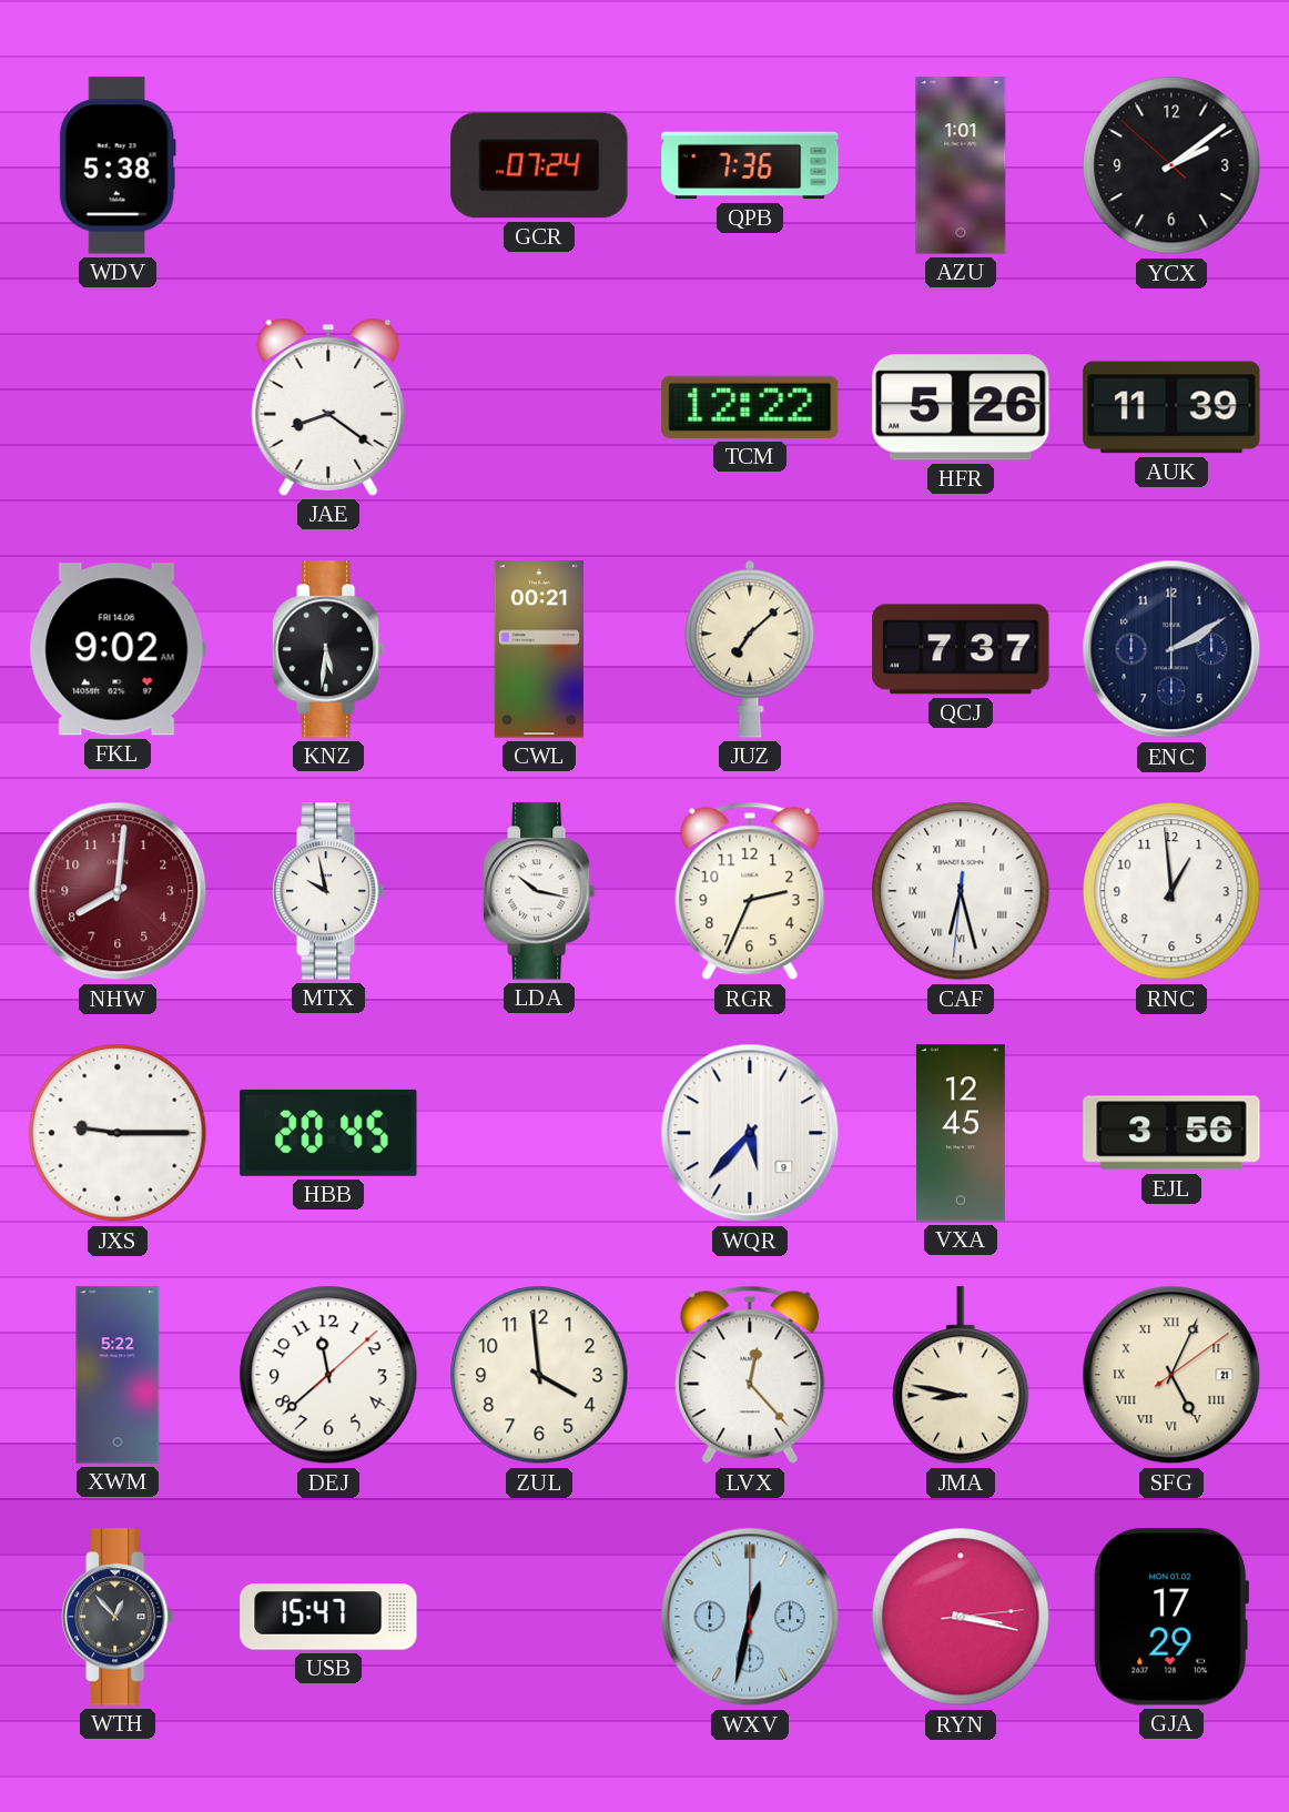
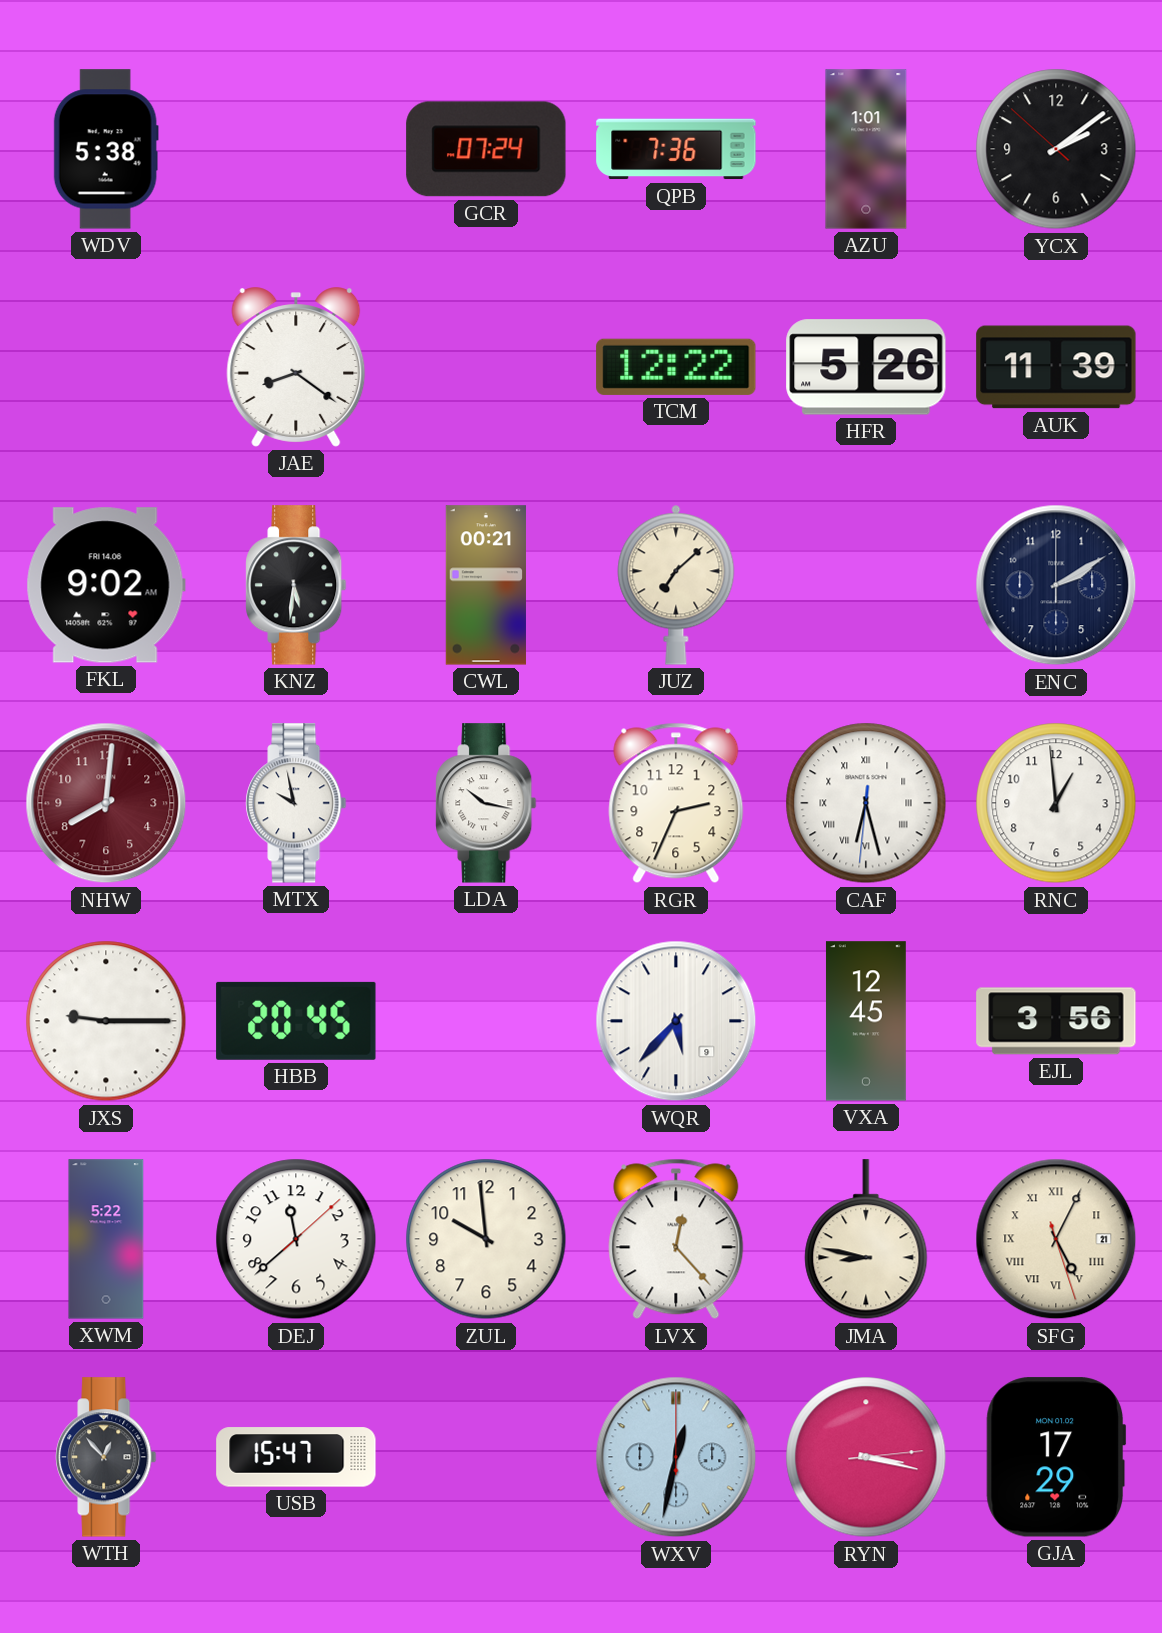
QCJ: 7:37 -> none
ZUL: 3:59 -> 9:59
SFG: 5:04:09 -> 5:04:27
